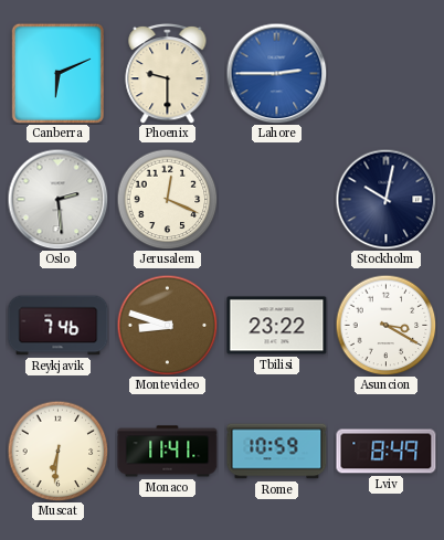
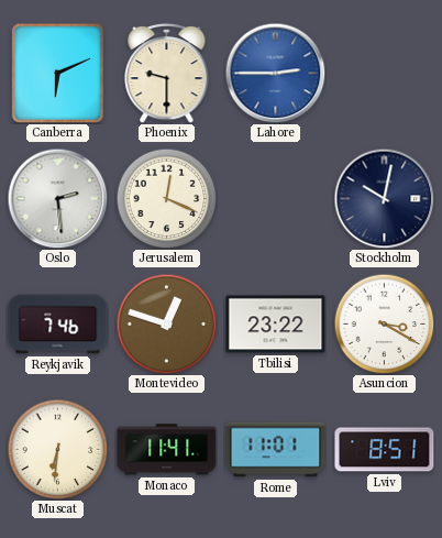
Montevideo: 8:48 -> 12:48
Rome: 10:59 -> 11:01
Lviv: 8:49 -> 8:51
